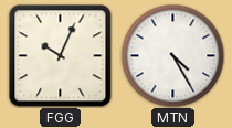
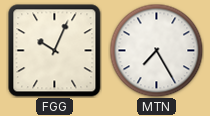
MTN: 4:25 -> 7:25
